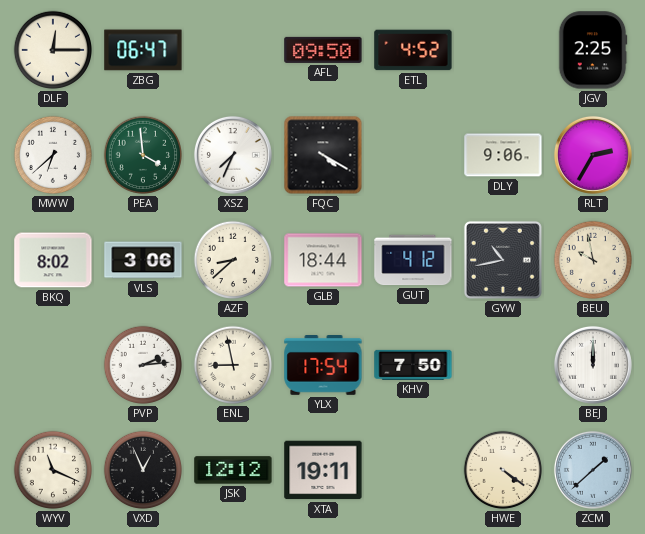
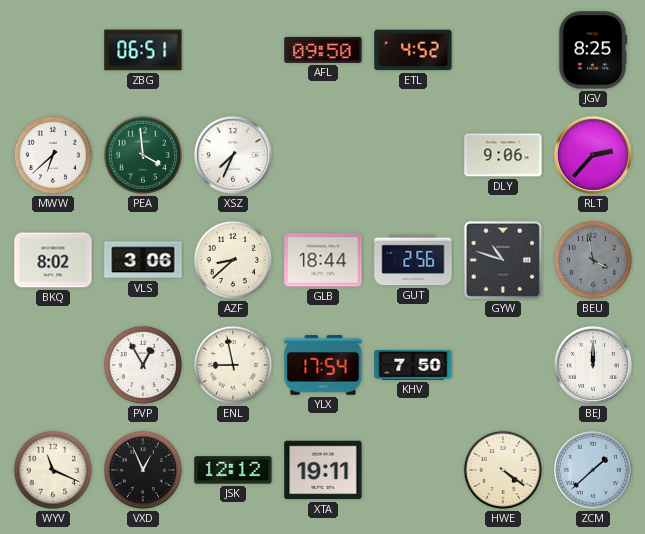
DLF: 12:15 -> none
ZBG: 06:47 -> 06:51
JGV: 2:25 -> 8:25
FQC: 4:20 -> none
RLT: 2:35 -> 2:37
GUT: 4:12 -> 2:56
GYW: 10:43 -> 10:48
BEU: 9:58 -> 3:58
BEU dial: cream -> grey
PVP: 2:14 -> 12:55
